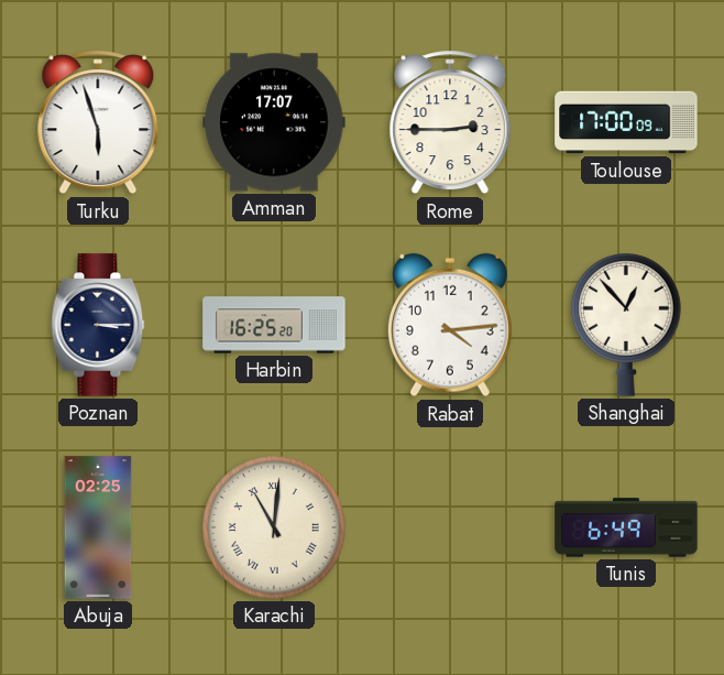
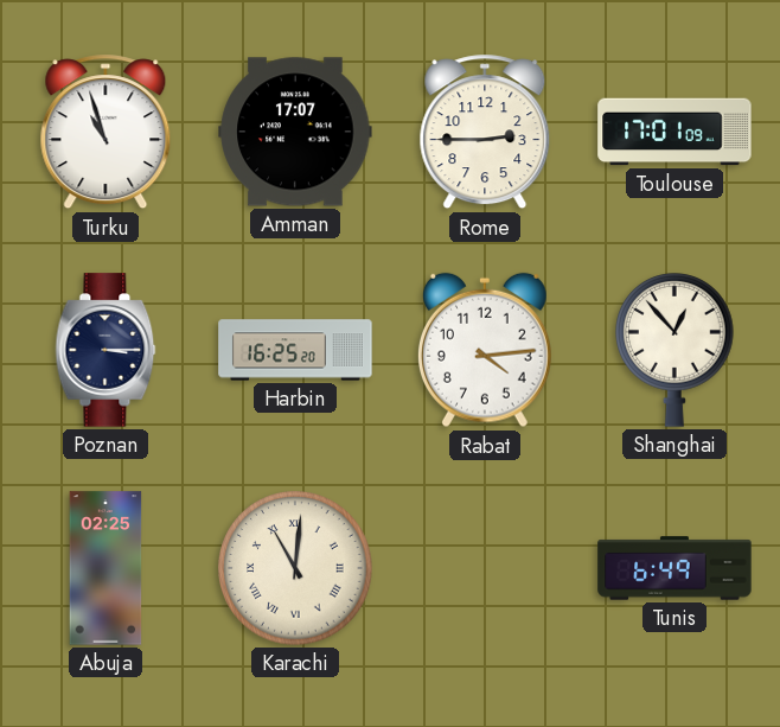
Turku: 5:57 -> 10:57
Toulouse: 17:00 -> 17:01
